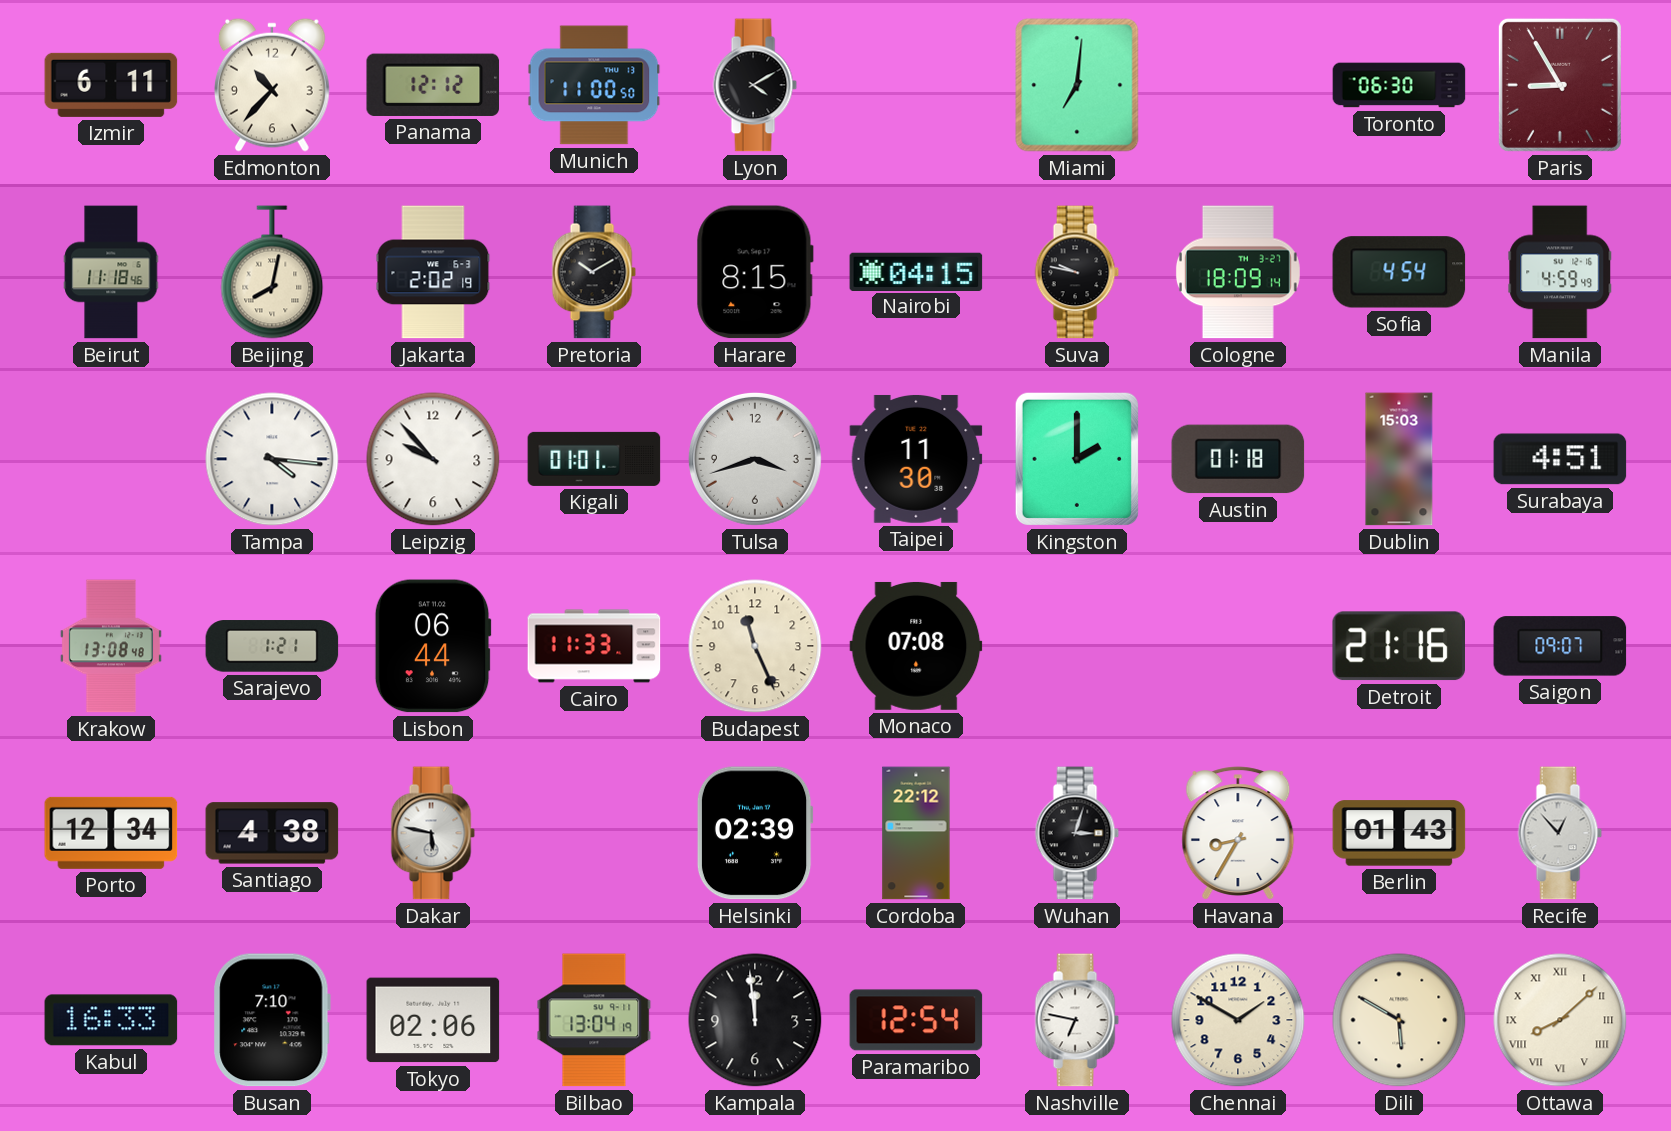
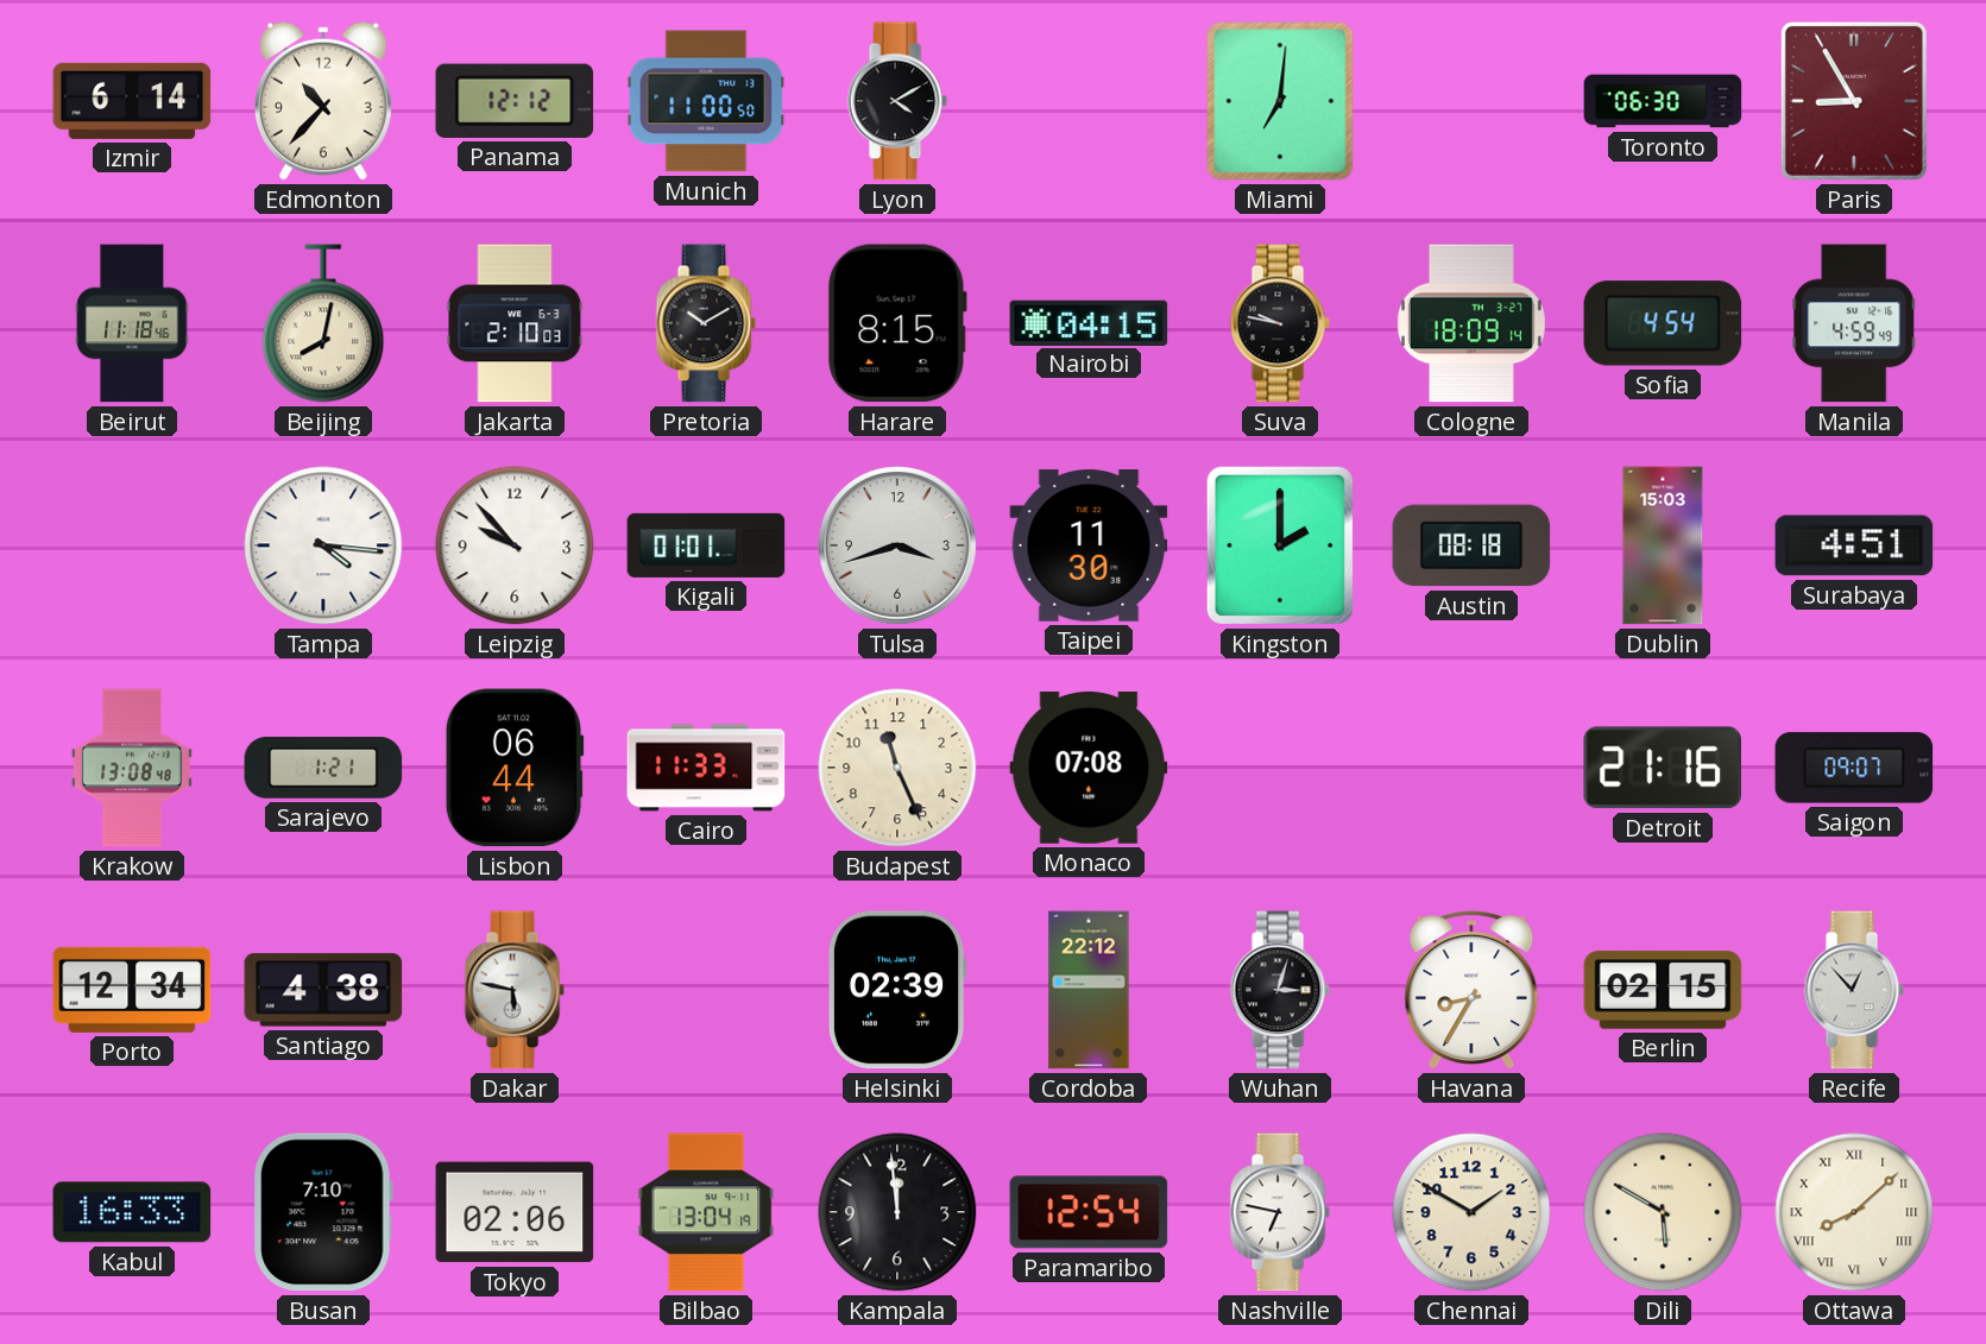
Izmir: 6:11 -> 6:14
Jakarta: 2:02 -> 2:10
Austin: 01:18 -> 08:18
Berlin: 01:43 -> 02:15
